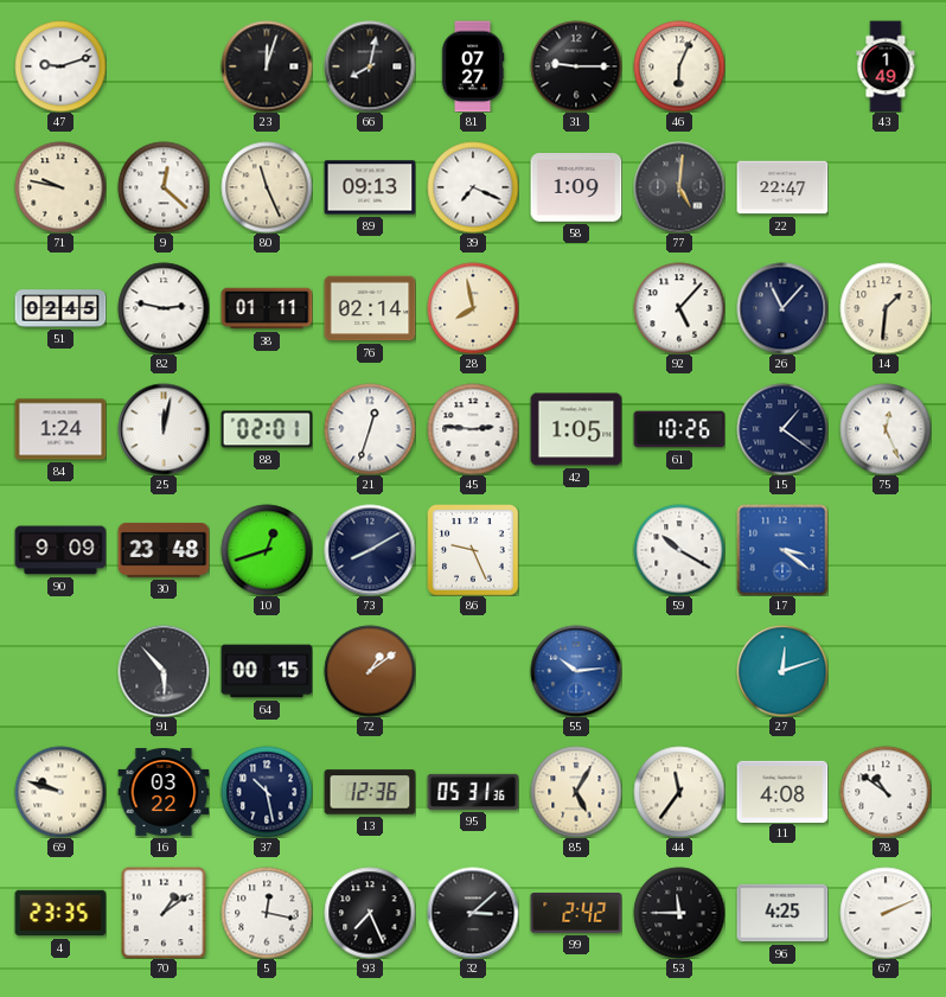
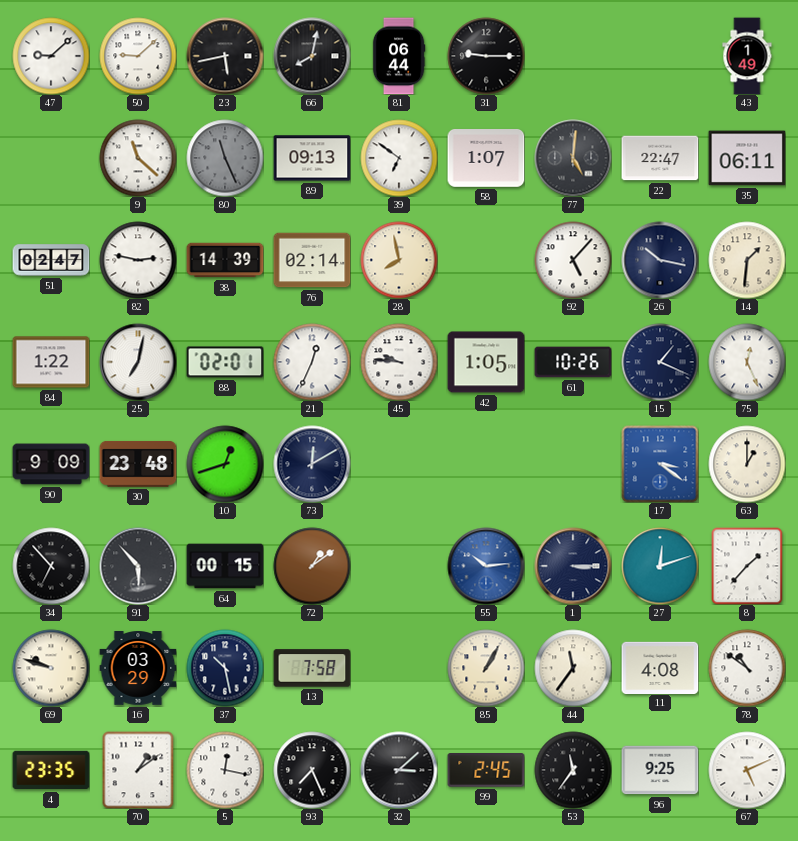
47: 9:12 -> 9:08
50: none -> 9:08
23: 12:03 -> 5:43
81: 07:27 -> 06:44
46: 6:04 -> none
71: 9:47 -> none
9: 12:22 -> 11:22
80 dial: cream -> grey
39: 7:19 -> 6:51
58: 1:09 -> 1:07
35: none -> 06:11
51: 02:45 -> 02:47
38: 01:11 -> 14:39
26: 11:07 -> 10:17
84: 1:24 -> 1:22
25: 12:02 -> 7:02
21: 12:33 -> 12:34
45: 2:46 -> 9:46
15: 1:21 -> 1:19
73: 8:10 -> 12:10
86: 9:26 -> none
59: 10:20 -> none
63: none -> 1:00
34: none -> 6:53
1: none -> 3:15
8: none -> 1:37
16: 03:22 -> 03:29
13: 12:36 -> 7:58
95: 05:31 -> none
85: 5:05 -> 1:05
99: 2:42 -> 2:45
53: 11:45 -> 11:36
96: 4:25 -> 9:25
67: 2:11 -> 5:11
